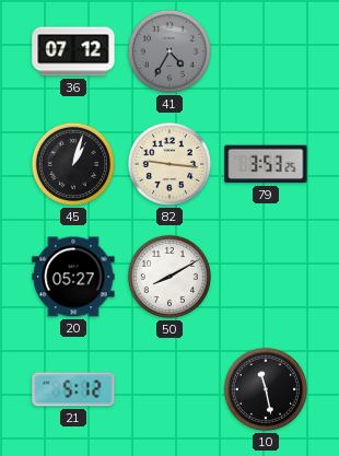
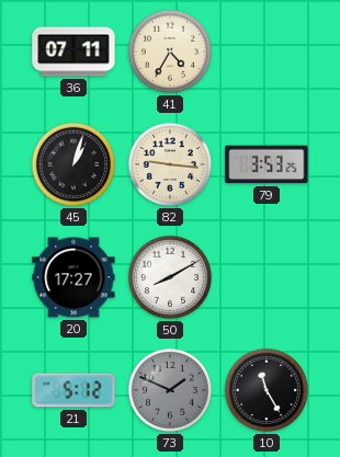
36: 07:12 -> 07:11
41 dial: grey -> cream
20: 05:27 -> 17:27
73: none -> 1:49
10: 11:28 -> 11:25
